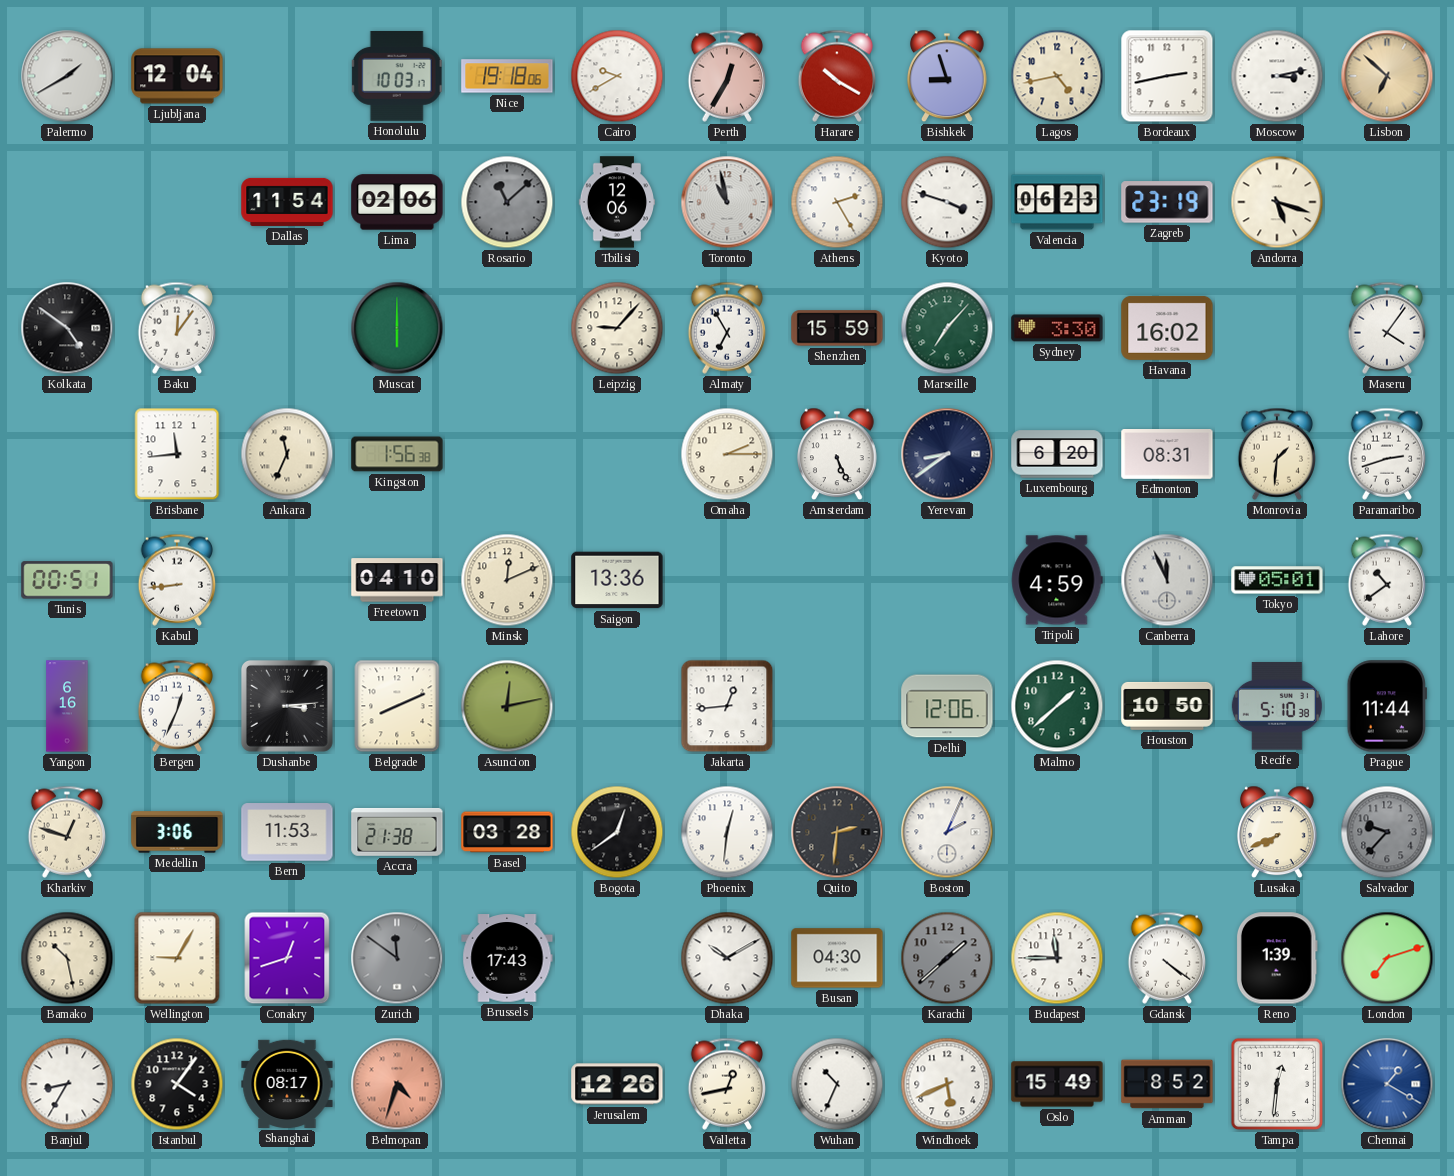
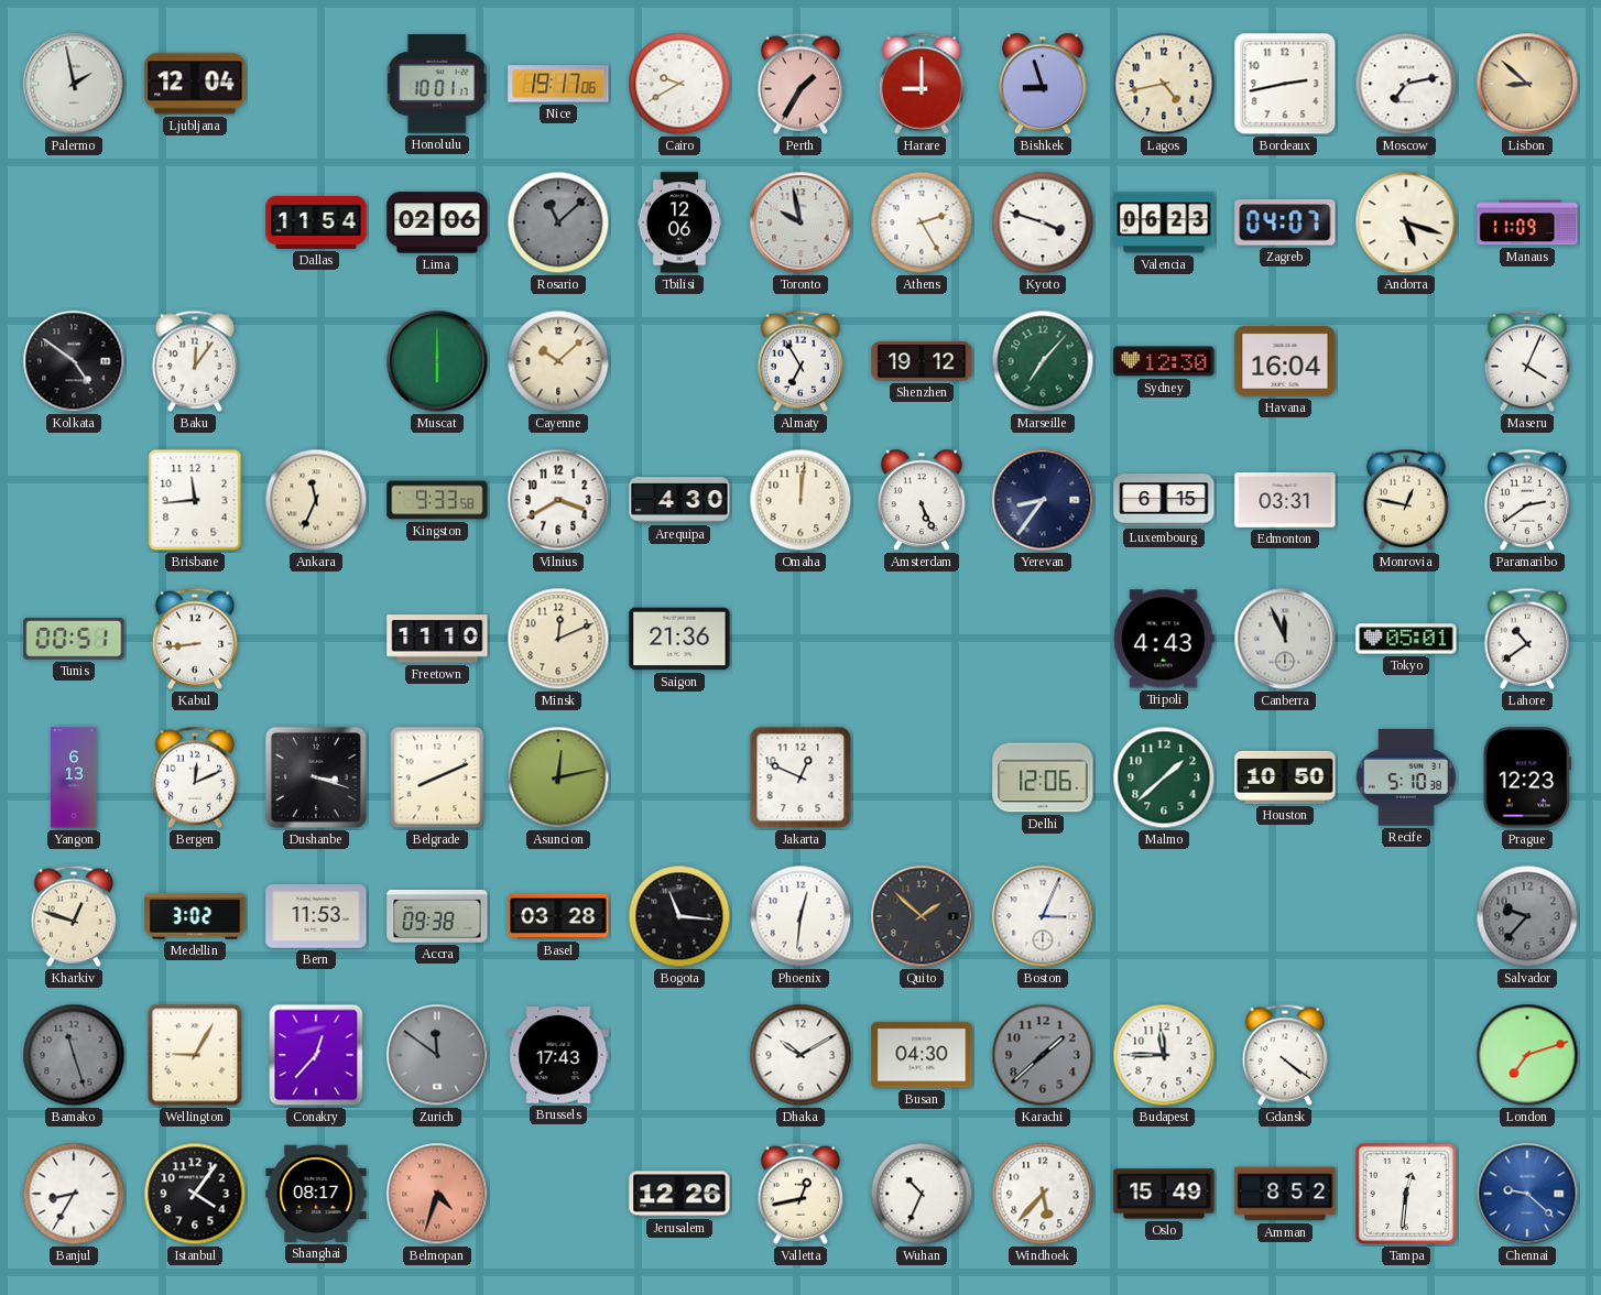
Palermo: 1:40 -> 1:58
Honolulu: 10:03 -> 10:01
Nice: 19:18 -> 19:17
Perth: 12:35 -> 1:35
Harare: 10:20 -> 9:00
Moscow: 3:13 -> 7:13
Lisbon: 6:52 -> 8:52
Toronto: 10:58 -> 9:58
Zagreb: 23:19 -> 04:07
Manaus: none -> 11:09
Cayenne: none -> 10:08
Leipzig: 9:07 -> none
Shenzhen: 15:59 -> 19:12
Sydney: 3:30 -> 12:30
Havana: 16:02 -> 16:04
Maseru: 4:06 -> 4:04
Kingston: 1:56 -> 9:33
Vilnius: none -> 3:40
Arequipa: none -> 4:30
Omaha: 2:15 -> 12:01
Yerevan: 8:39 -> 8:36
Luxembourg: 6:20 -> 6:15
Edmonton: 08:31 -> 03:31
Monrovia: 1:31 -> 12:47
Paramaribo: 2:42 -> 2:39
Freetown: 04:10 -> 11:10
Saigon: 13:36 -> 21:36
Tripoli: 4:59 -> 4:43
Yangon: 6:16 -> 6:13
Bergen: 12:34 -> 12:11
Dushanbe: 3:14 -> 3:18
Jakarta: 12:44 -> 12:49
Prague: 11:44 -> 12:23
Medellin: 3:06 -> 3:02
Accra: 21:38 -> 09:38
Bogota: 12:39 -> 11:16
Quito: 2:31 -> 1:52
Boston: 2:04 -> 3:04
Lusaka: 7:41 -> none
Bamako: 10:28 -> 11:27
Bamako dial: cream -> grey
Conakry: 12:42 -> 12:37
Reno: 1:39 -> none
Windhoek: 5:41 -> 5:37
Chennai: 1:20 -> 9:22
